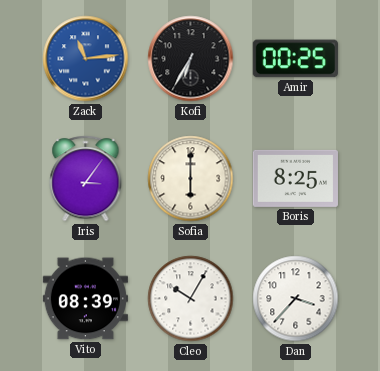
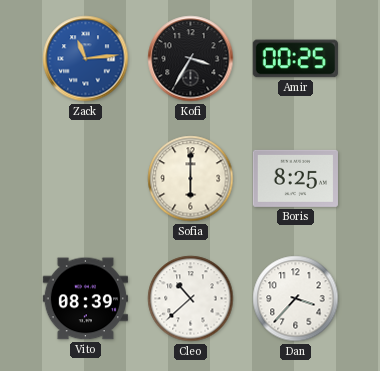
Kofi: 6:35 -> 3:35
Iris: 3:06 -> none
Cleo: 10:05 -> 10:38
